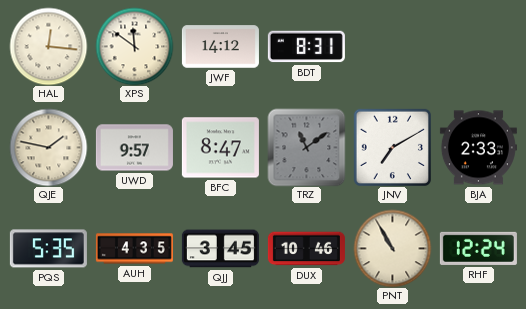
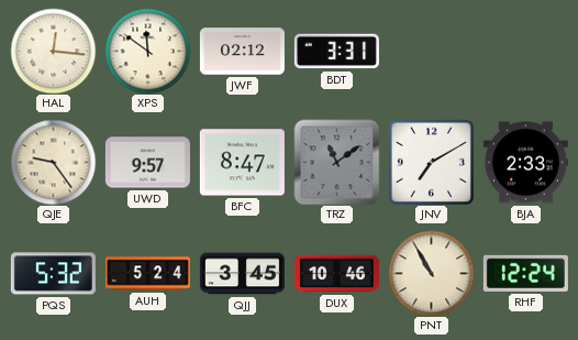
JWF: 14:12 -> 02:12
BDT: 8:31 -> 3:31
QJE: 1:47 -> 9:24
PQS: 5:35 -> 5:32
AUH: 4:35 -> 5:24
